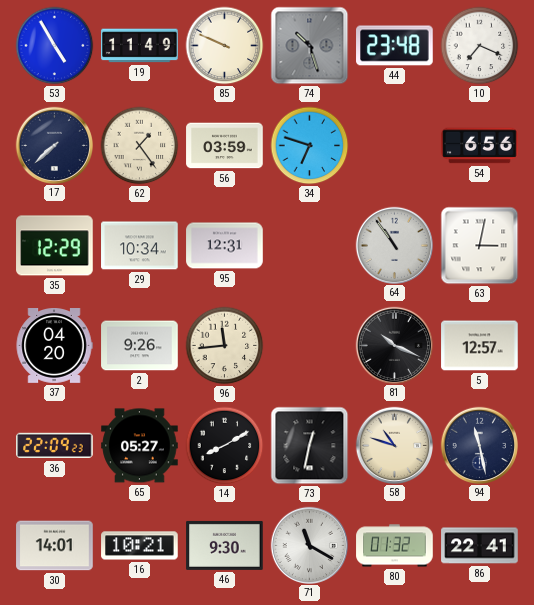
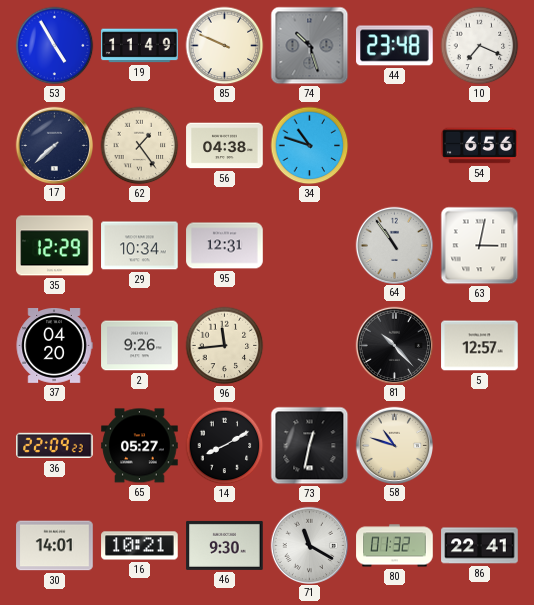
56: 03:59 -> 04:38
34: 6:48 -> 10:48
81: 10:19 -> 10:23
94: 11:28 -> none
